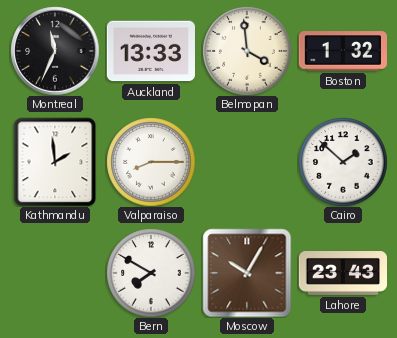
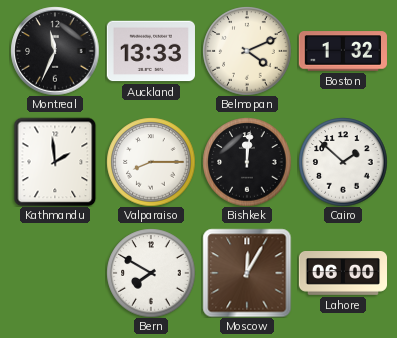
Belmopan: 3:59 -> 4:11
Bishkek: none -> 12:01
Moscow: 10:05 -> 12:05
Lahore: 23:43 -> 06:00
